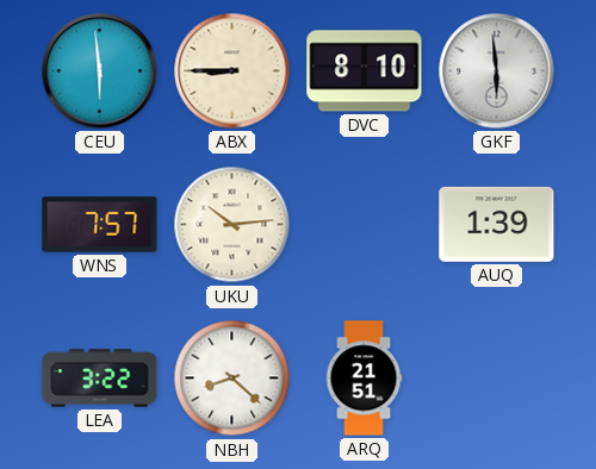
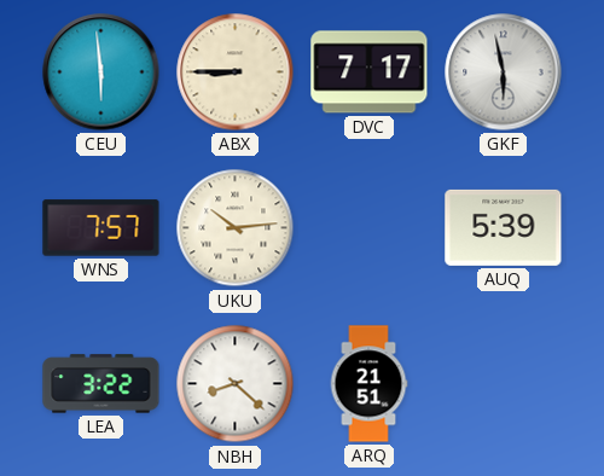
DVC: 8:10 -> 7:17
GKF: 5:59 -> 5:58
AUQ: 1:39 -> 5:39
